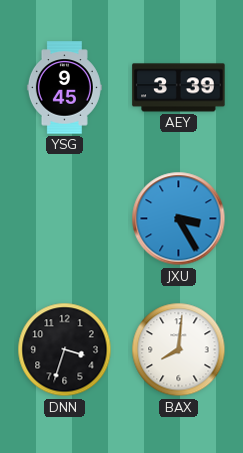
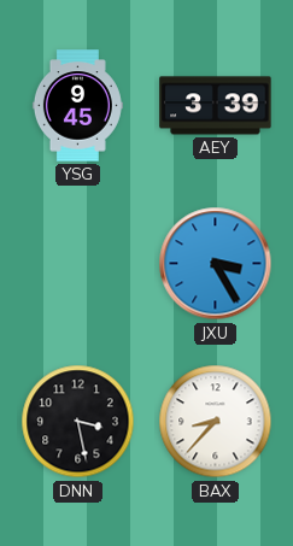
DNN: 3:33 -> 3:28
BAX: 8:01 -> 8:37
